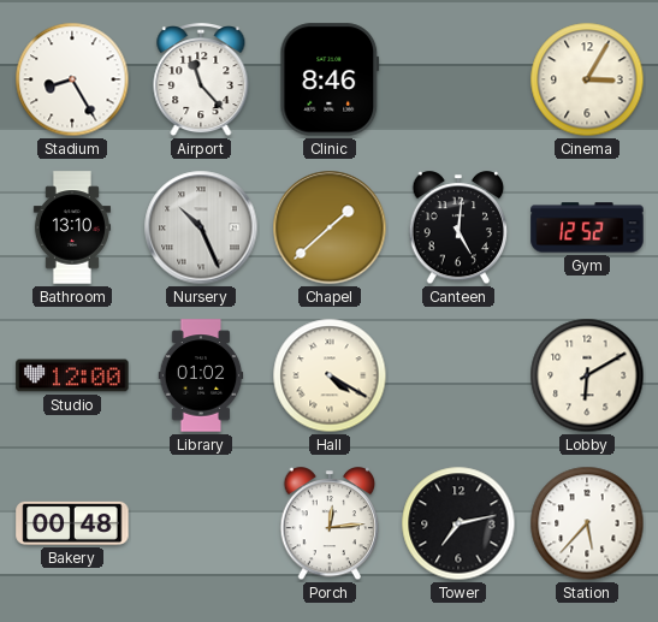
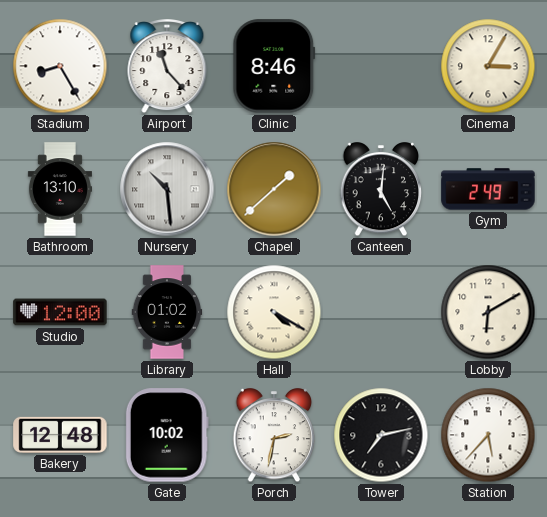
Nursery: 10:26 -> 10:29
Gym: 12:52 -> 2:49
Bakery: 00:48 -> 12:48
Gate: none -> 10:02
Porch: 12:14 -> 2:32
